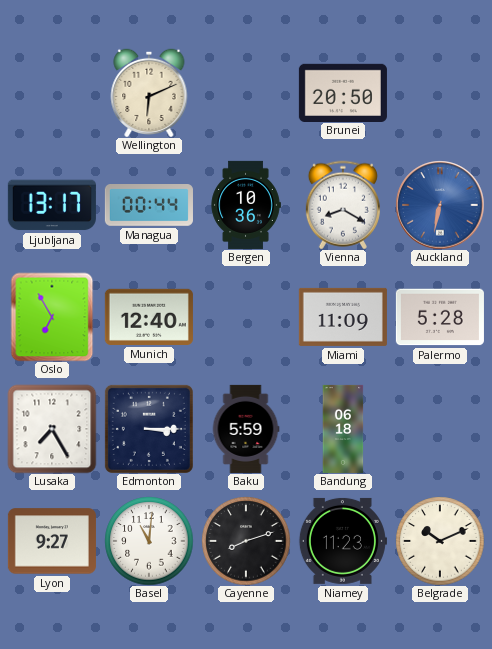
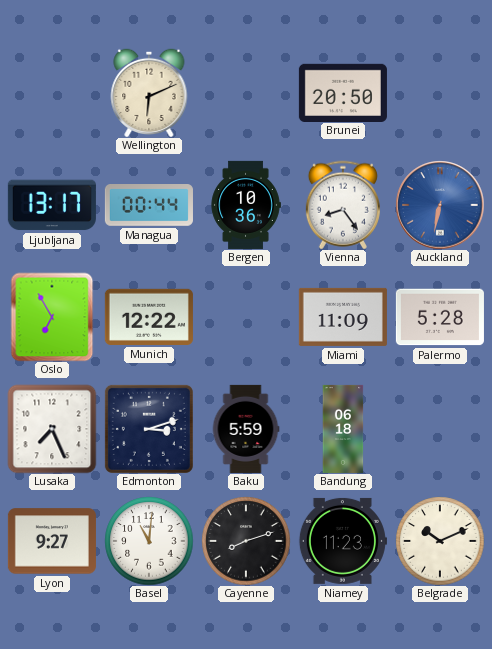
Vienna: 8:20 -> 8:24
Munich: 12:40 -> 12:22
Lusaka: 7:25 -> 7:26
Edmonton: 3:15 -> 3:12
